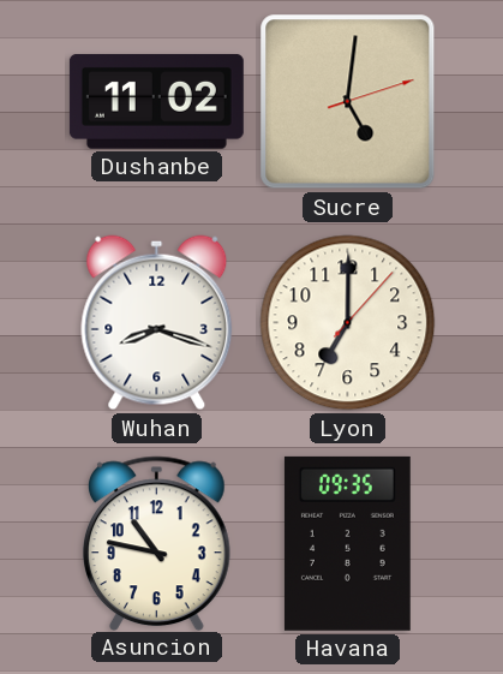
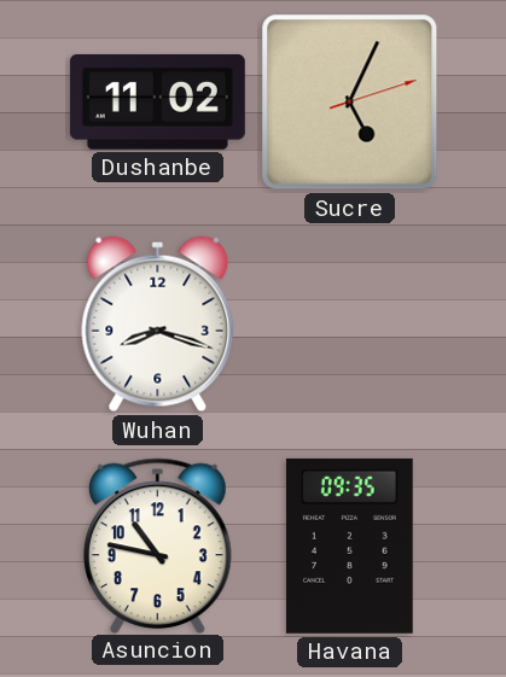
Sucre: 5:01 -> 5:04
Lyon: 7:00 -> none
